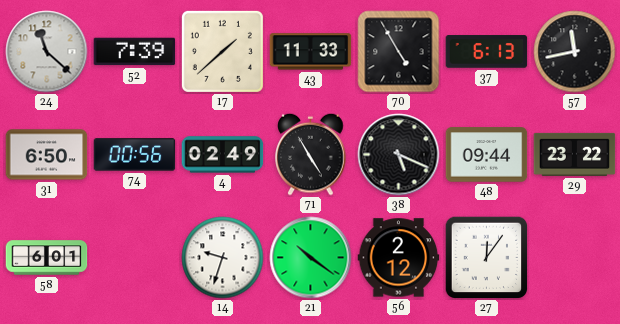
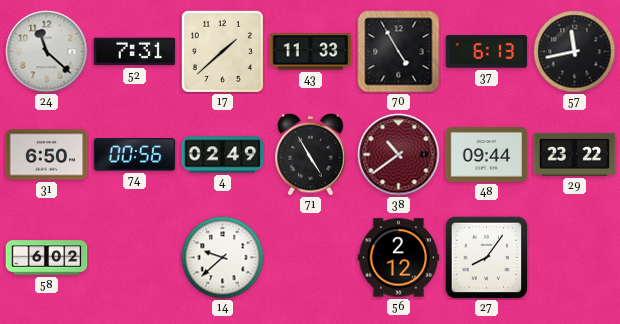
52: 7:39 -> 7:31
38: 5:19 -> 10:39
38 dial: black -> burgundy
58: 6:01 -> 6:02
14: 9:33 -> 9:38
21: 10:21 -> none
27: 12:06 -> 8:06
